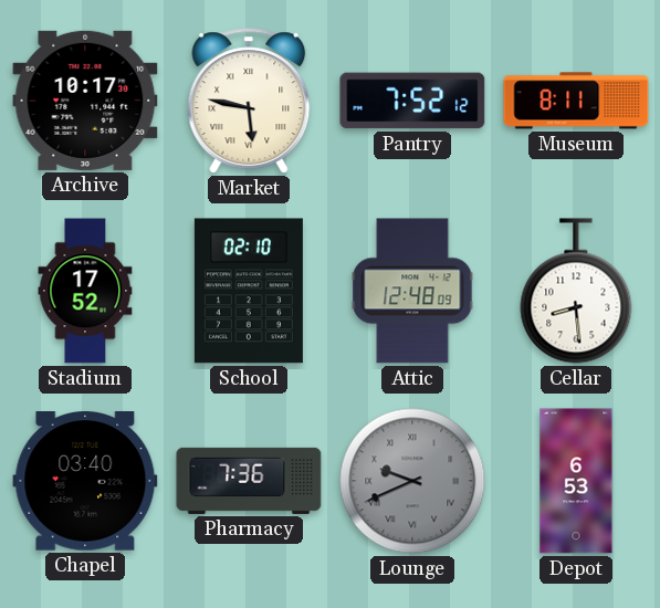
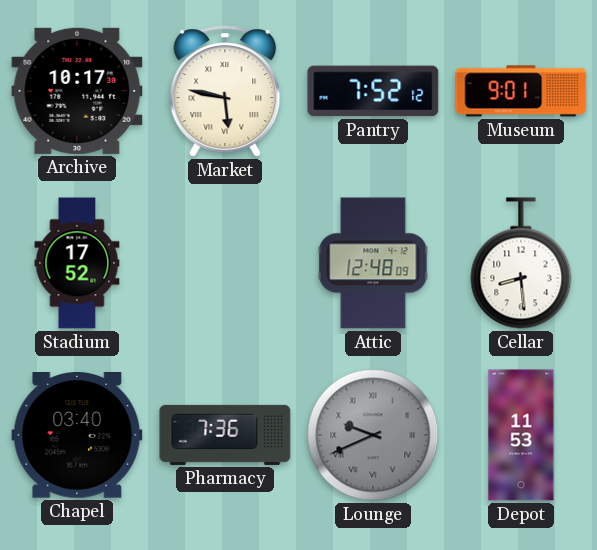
Museum: 8:11 -> 9:01
School: 02:10 -> none
Depot: 6:53 -> 11:53
